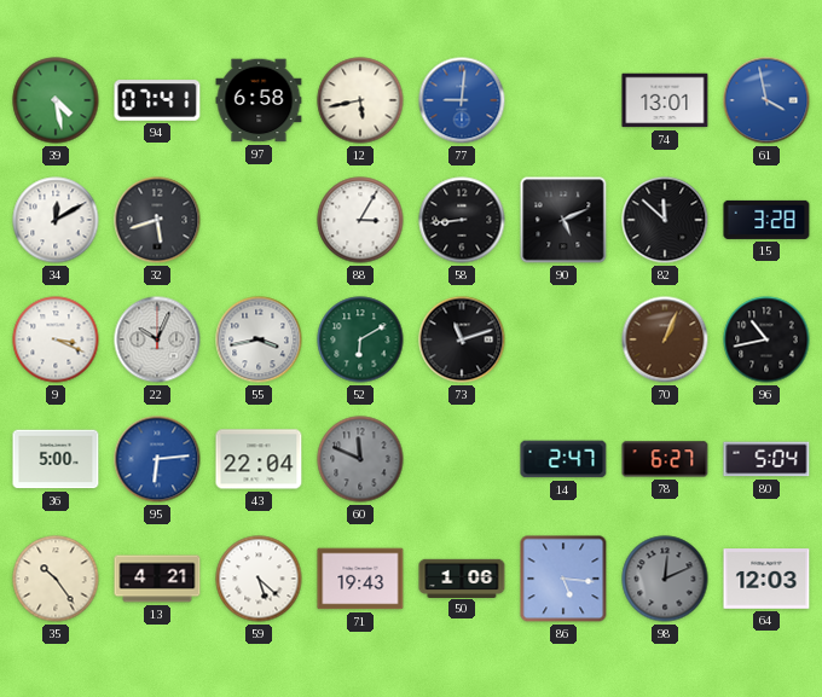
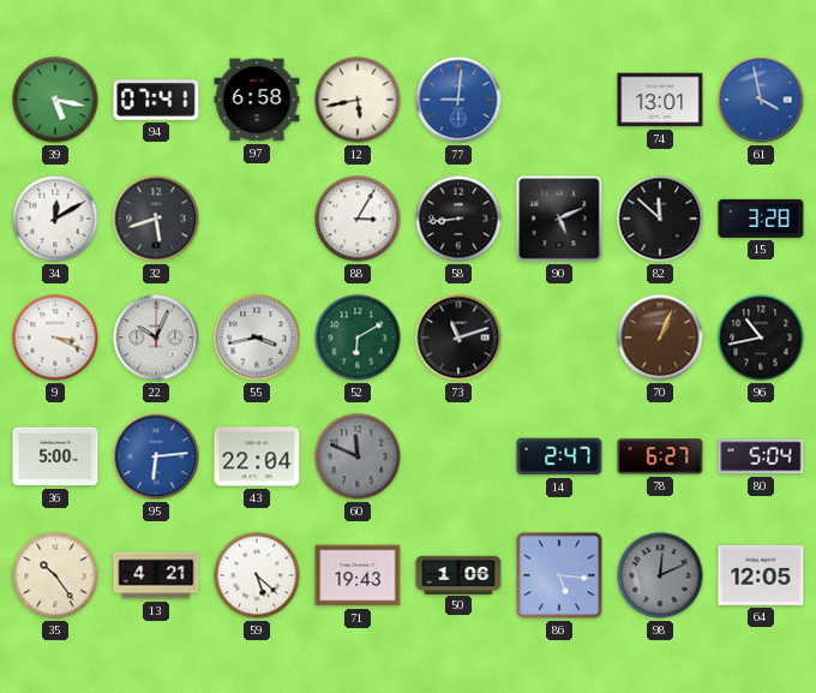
39: 4:28 -> 5:17
64: 12:03 -> 12:05
